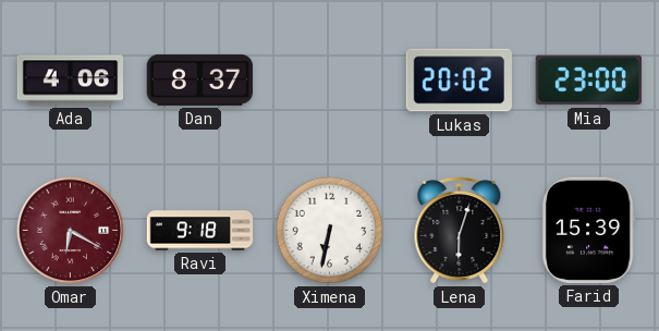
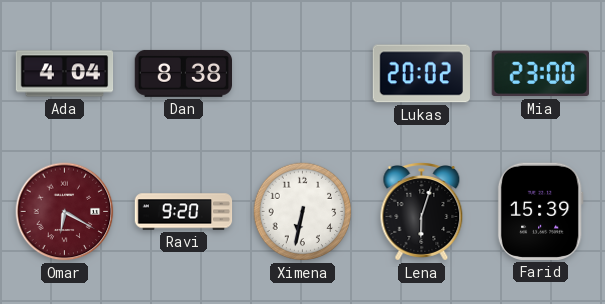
Ada: 4:06 -> 4:04
Dan: 8:37 -> 8:38
Ravi: 9:18 -> 9:20
